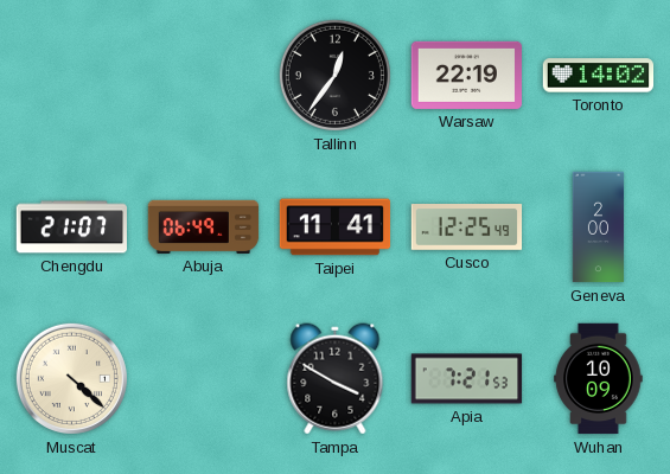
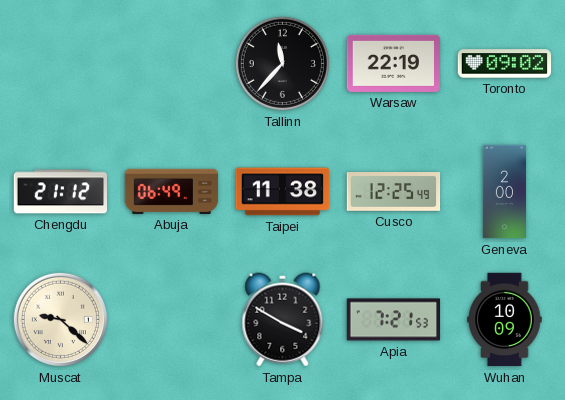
Tallinn: 12:36 -> 11:37
Toronto: 14:02 -> 09:02
Chengdu: 21:07 -> 21:12
Taipei: 11:41 -> 11:38
Muscat: 4:22 -> 9:22
